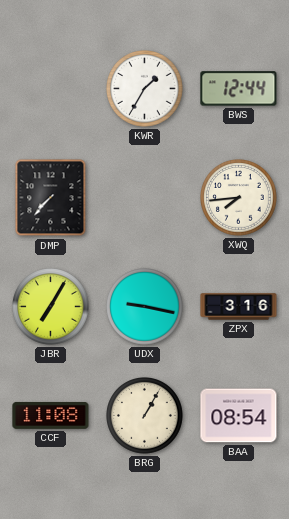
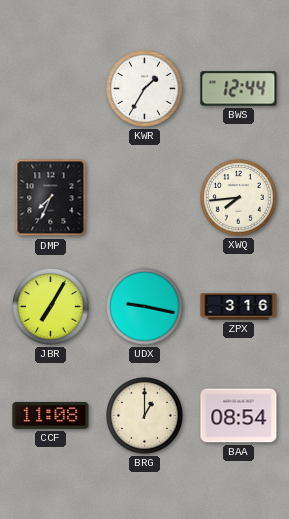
DMP: 7:37 -> 7:34
BRG: 1:05 -> 1:00
